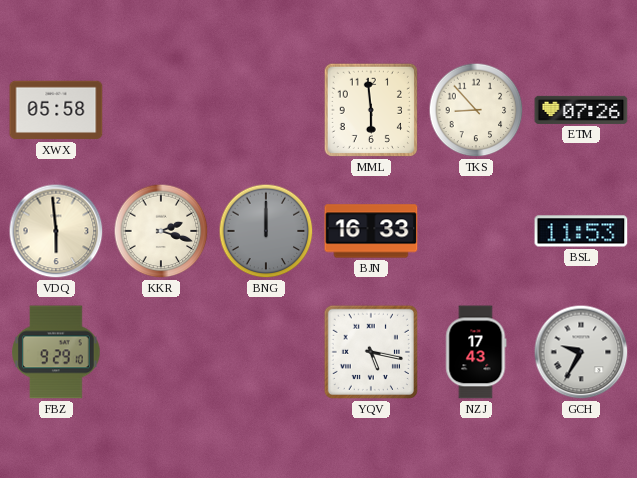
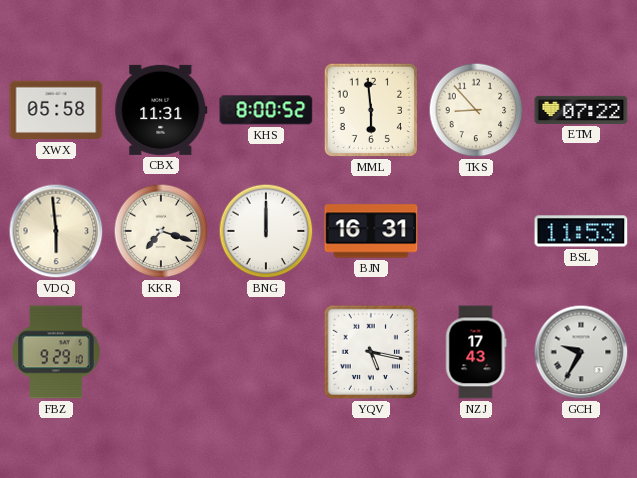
CBX: none -> 11:31
KHS: none -> 8:00
ETM: 07:26 -> 07:22
KKR: 2:18 -> 7:18
BNG dial: grey -> white
BJN: 16:33 -> 16:31
